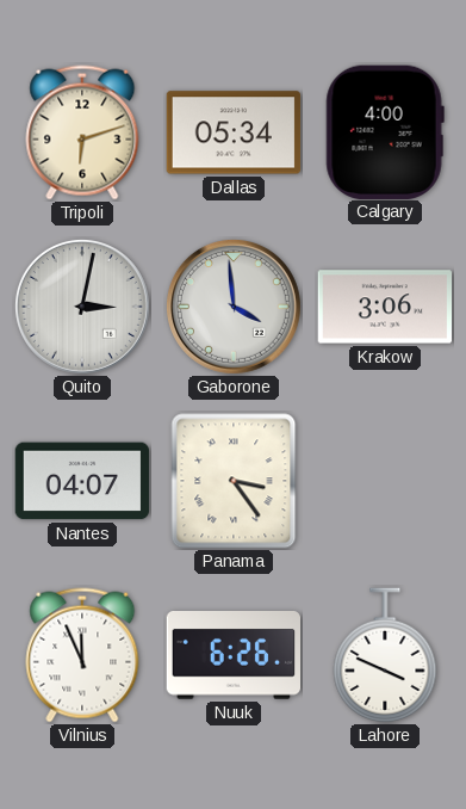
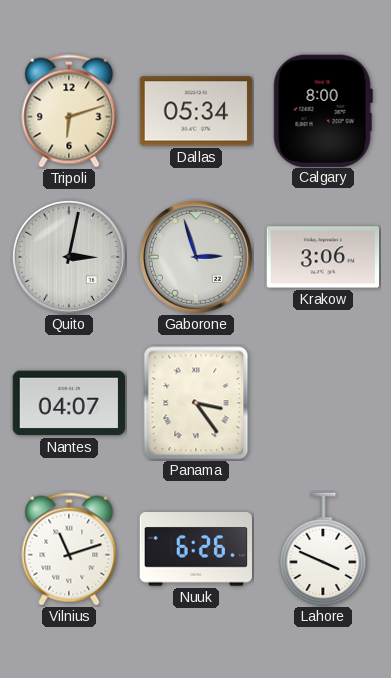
Calgary: 4:00 -> 8:00
Gaborone: 3:59 -> 2:57
Vilnius: 11:56 -> 11:12
